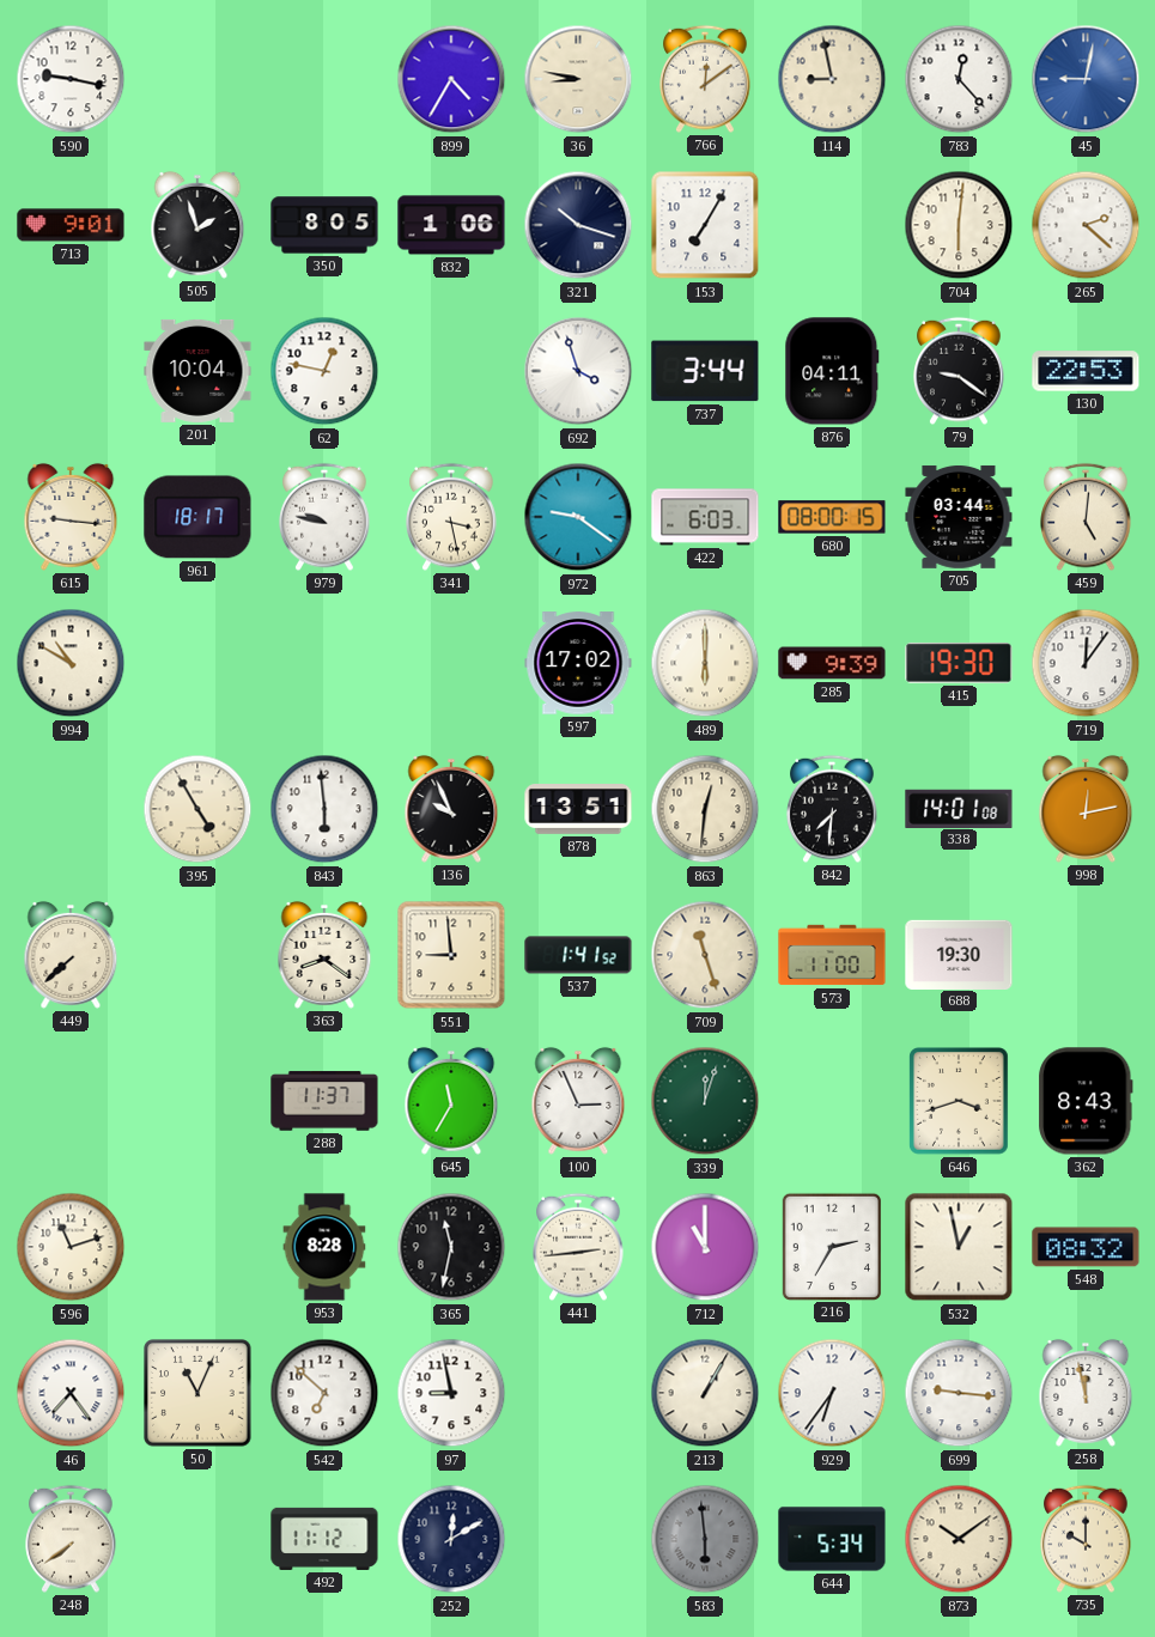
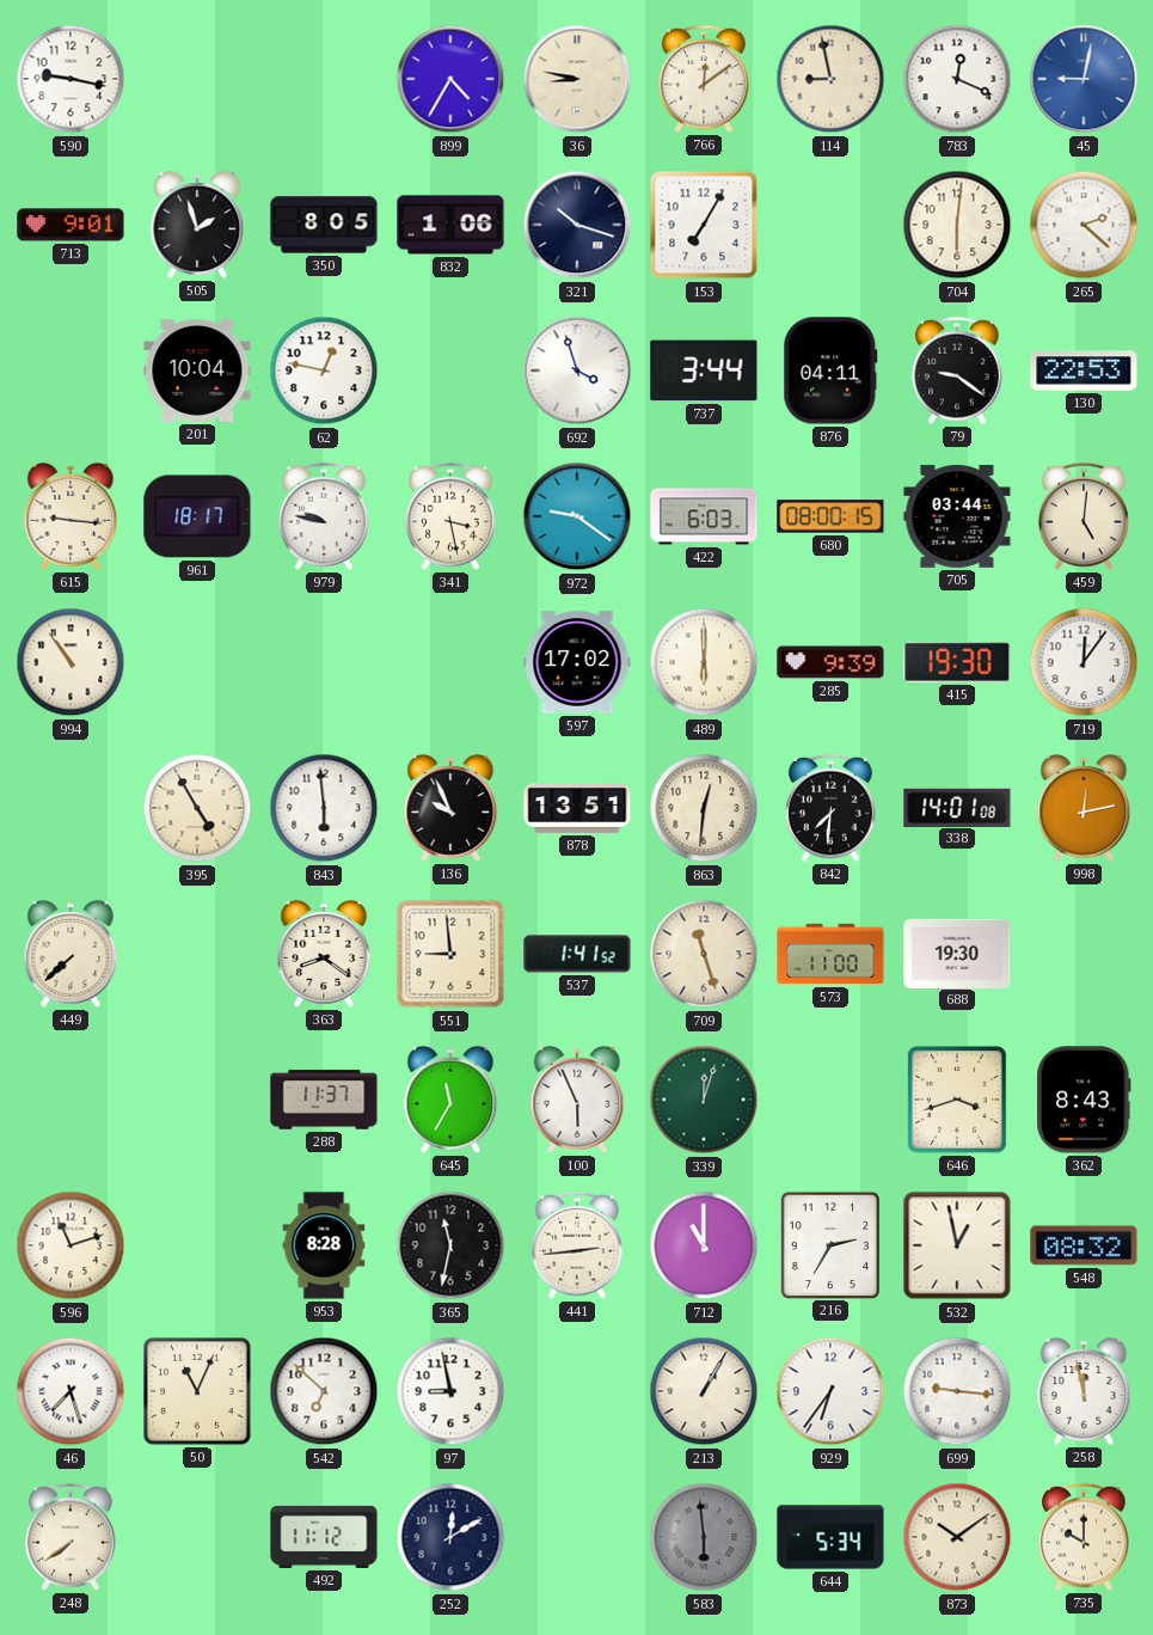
783: 12:23 -> 12:19
994: 10:50 -> 10:54
100: 2:56 -> 5:56
46: 7:24 -> 7:27
